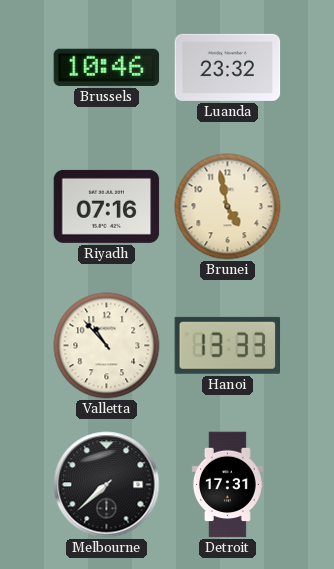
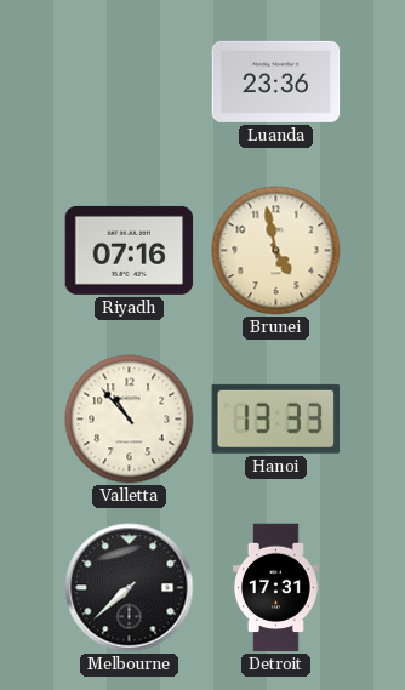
Brussels: 10:46 -> none
Luanda: 23:32 -> 23:36
